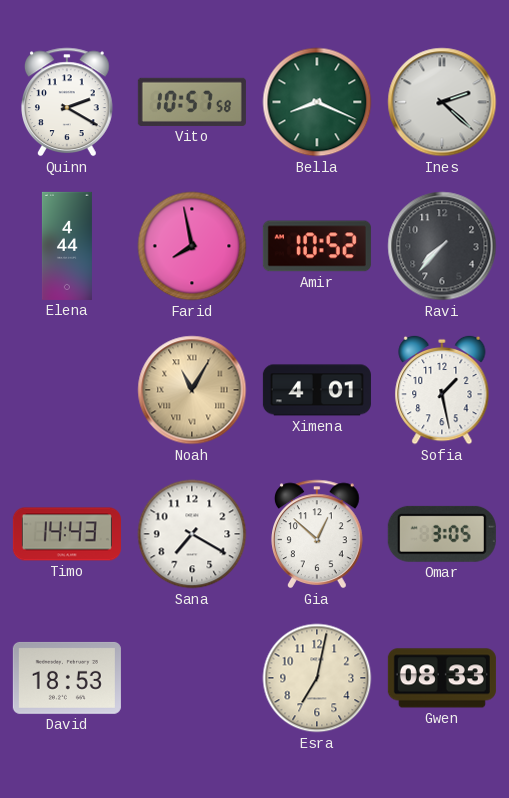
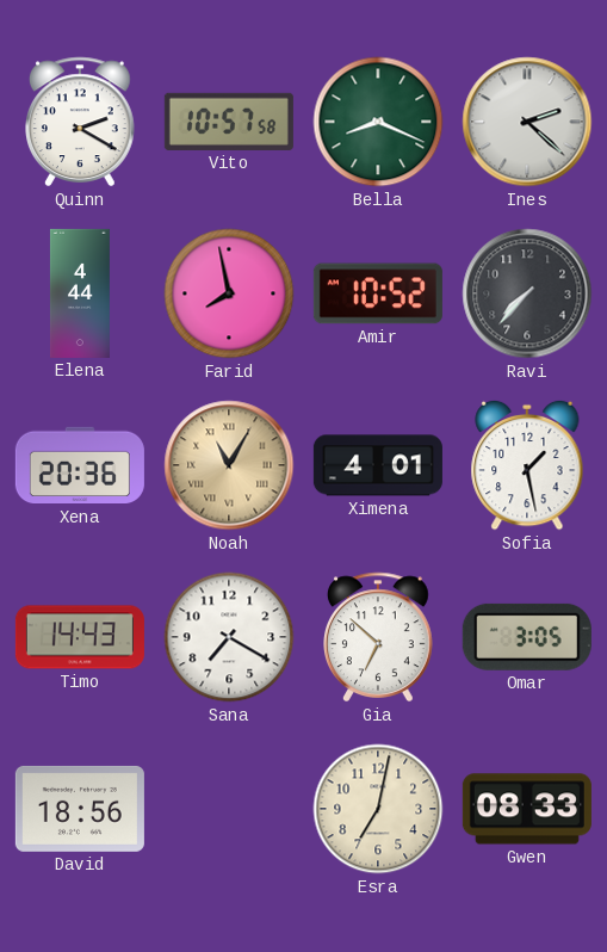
Xena: none -> 20:36
Gia: 12:52 -> 6:52
David: 18:53 -> 18:56
